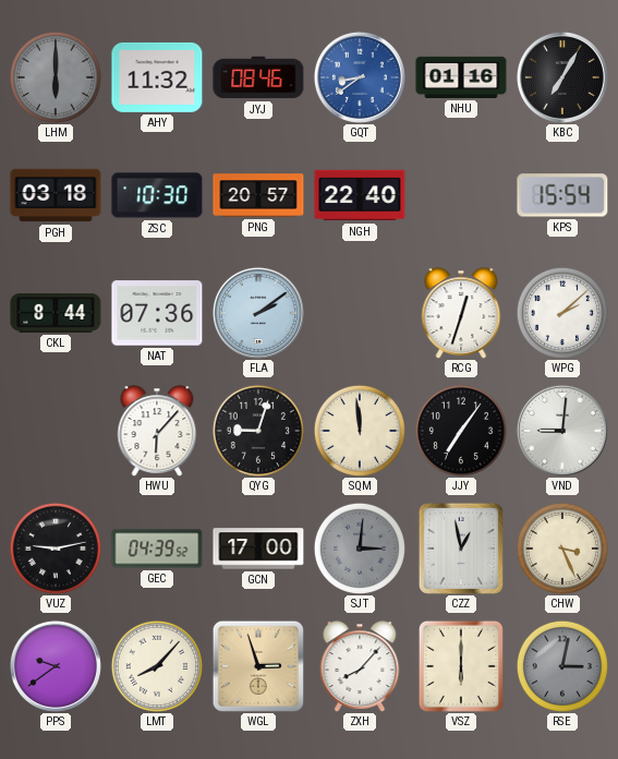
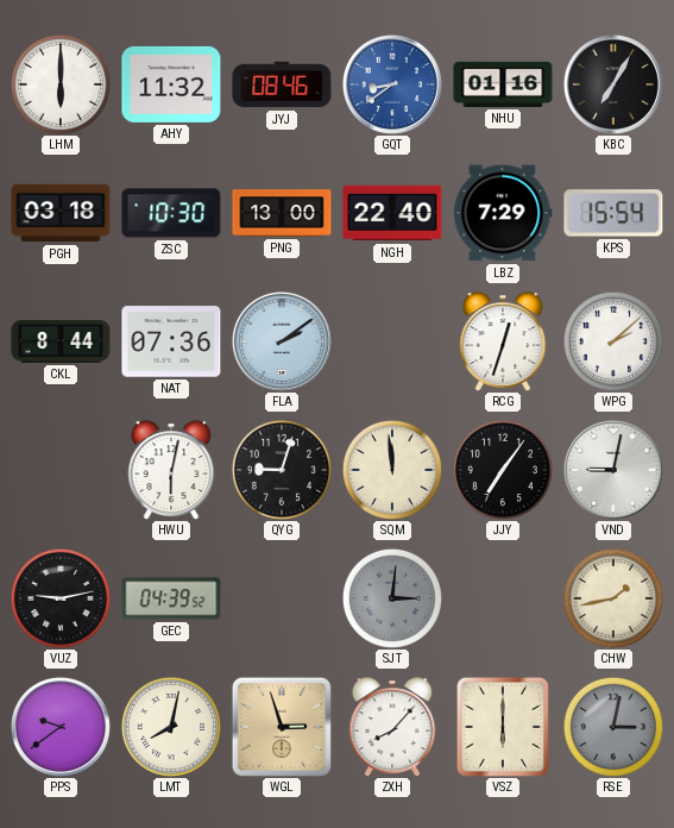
LHM dial: grey -> white
PNG: 20:57 -> 13:00
LBZ: none -> 7:29
HWU: 6:07 -> 6:02
VND: 9:01 -> 9:02
GCN: 17:00 -> none
CZZ: 12:58 -> none
CHW: 3:26 -> 1:43
LMT: 8:07 -> 8:02
